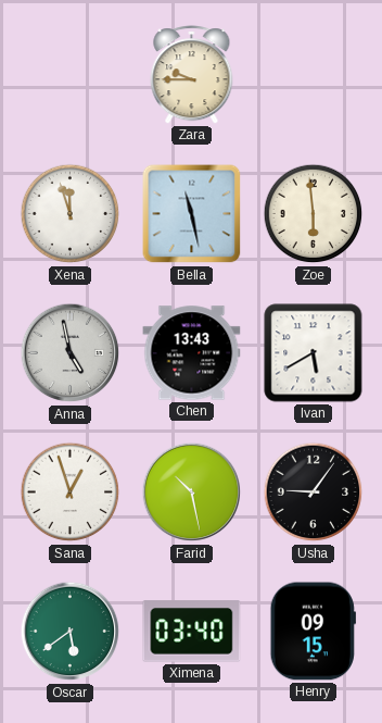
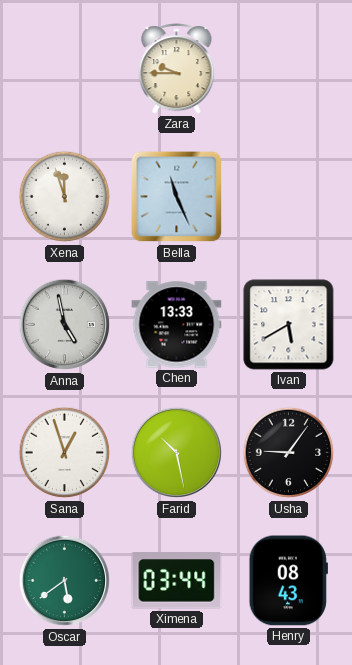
Bella: 11:28 -> 11:26
Zoe: 5:59 -> none
Chen: 13:43 -> 13:33
Ximena: 03:40 -> 03:44
Henry: 09:15 -> 08:43
